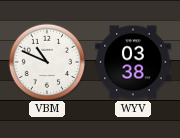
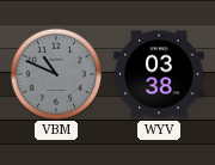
VBM dial: white -> grey
